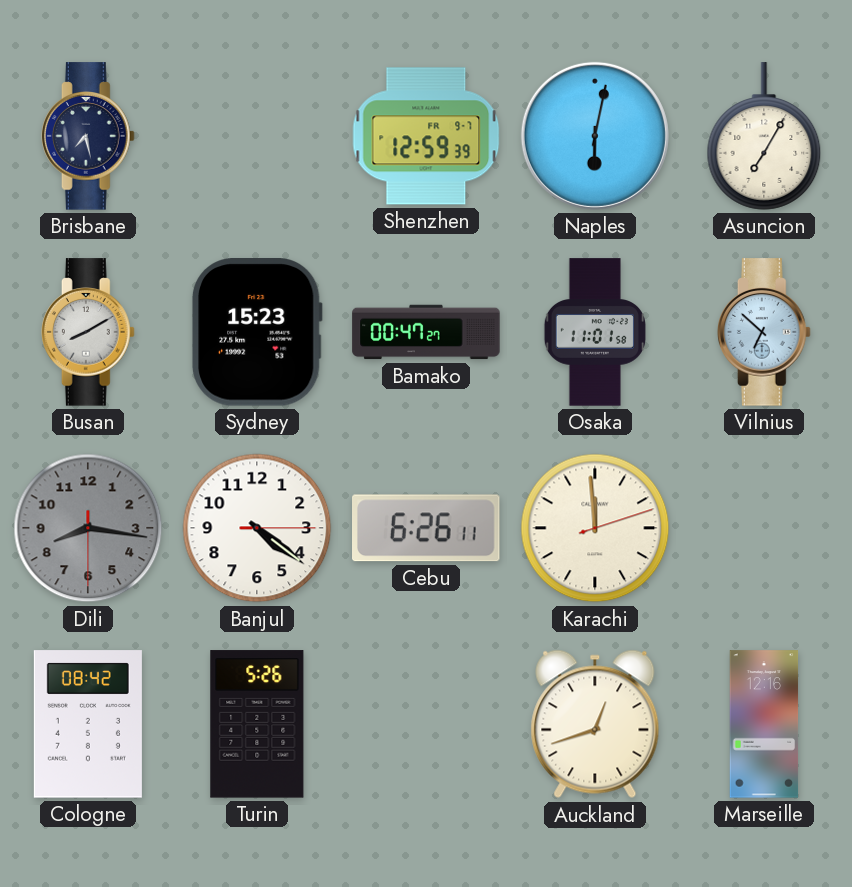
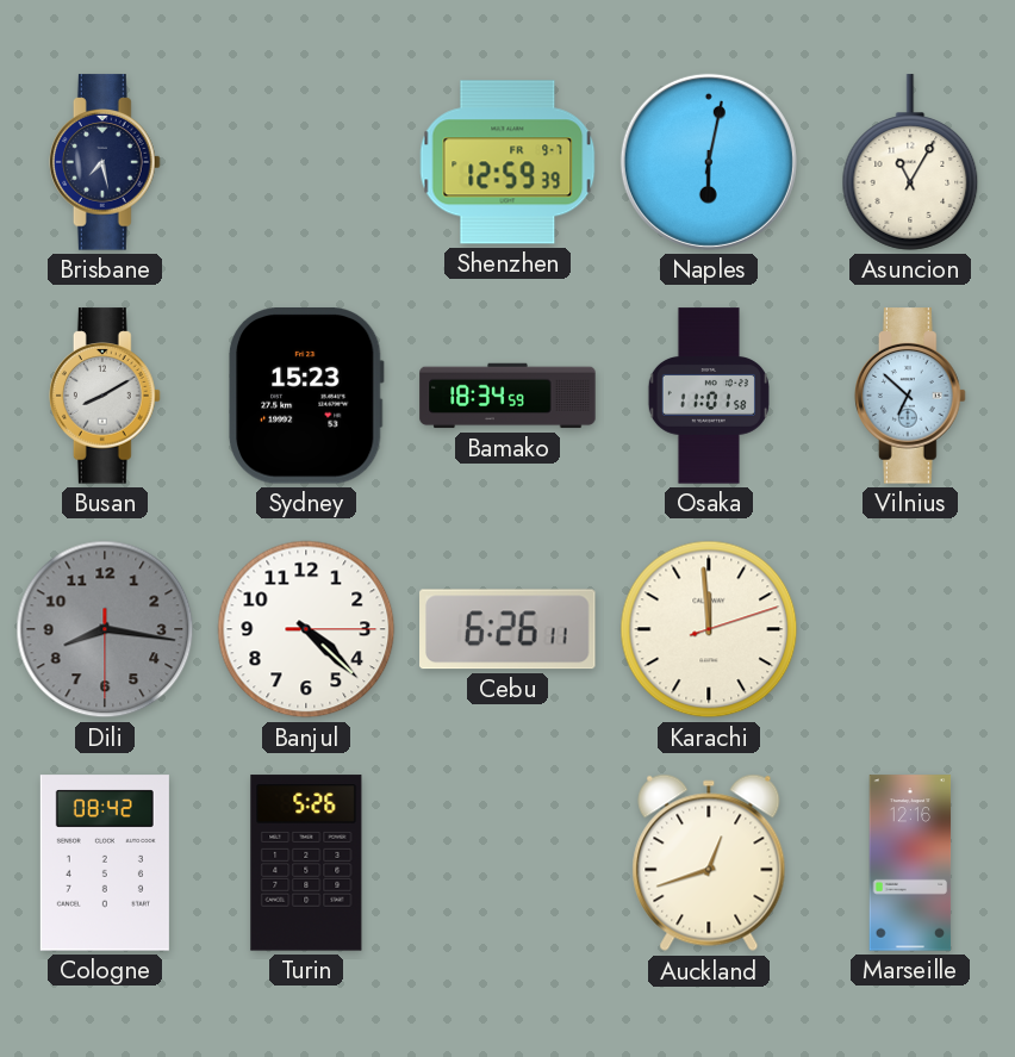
Asuncion: 7:05 -> 11:05
Bamako: 00:47 -> 18:34
Banjul: 4:21 -> 4:22
